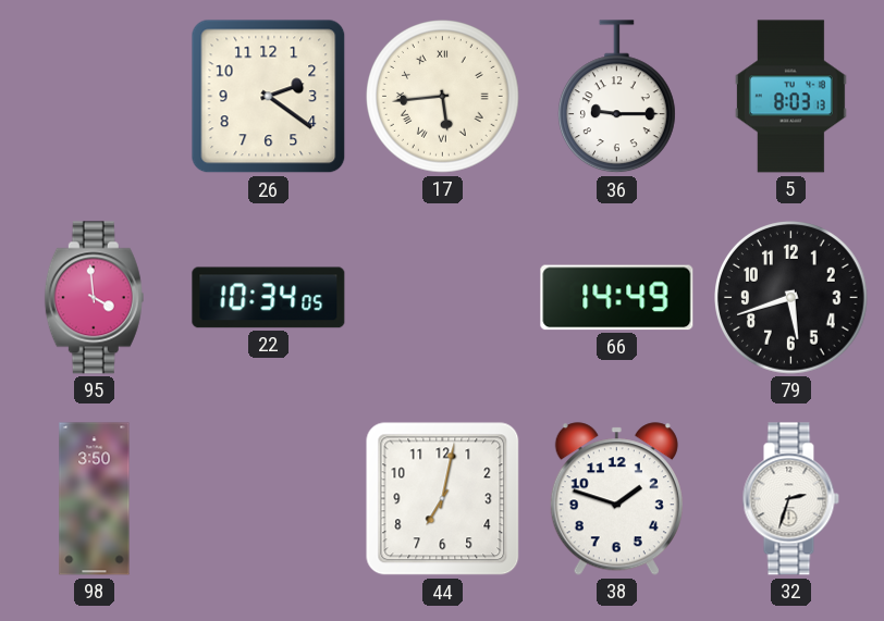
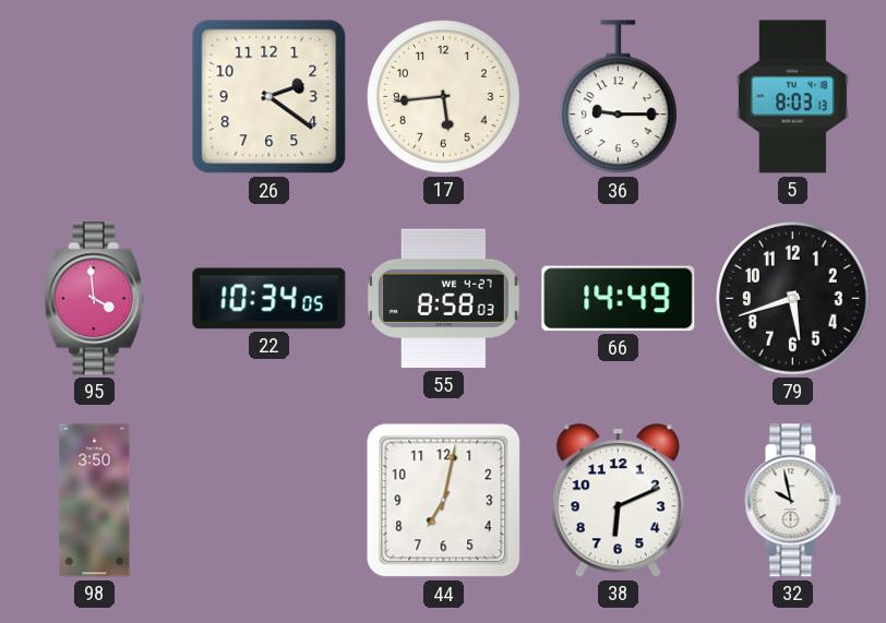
17 numerals: Roman -> Arabic
55: none -> 8:58
38: 1:48 -> 6:11
32: 2:33 -> 9:58
